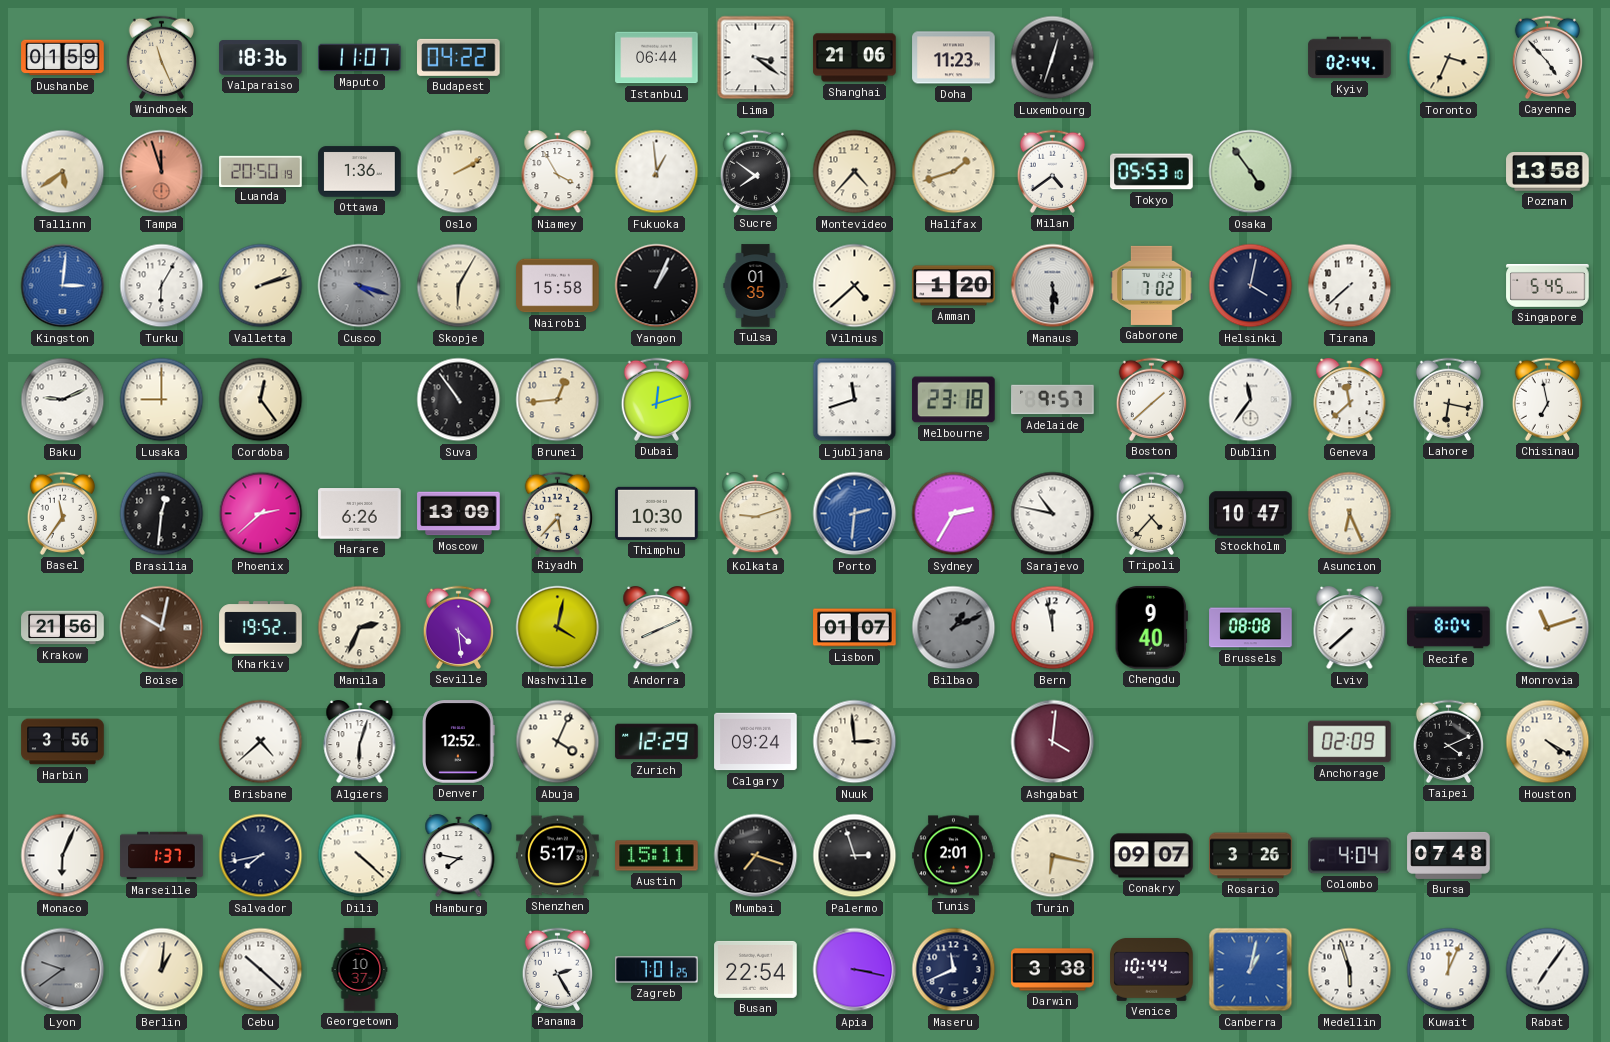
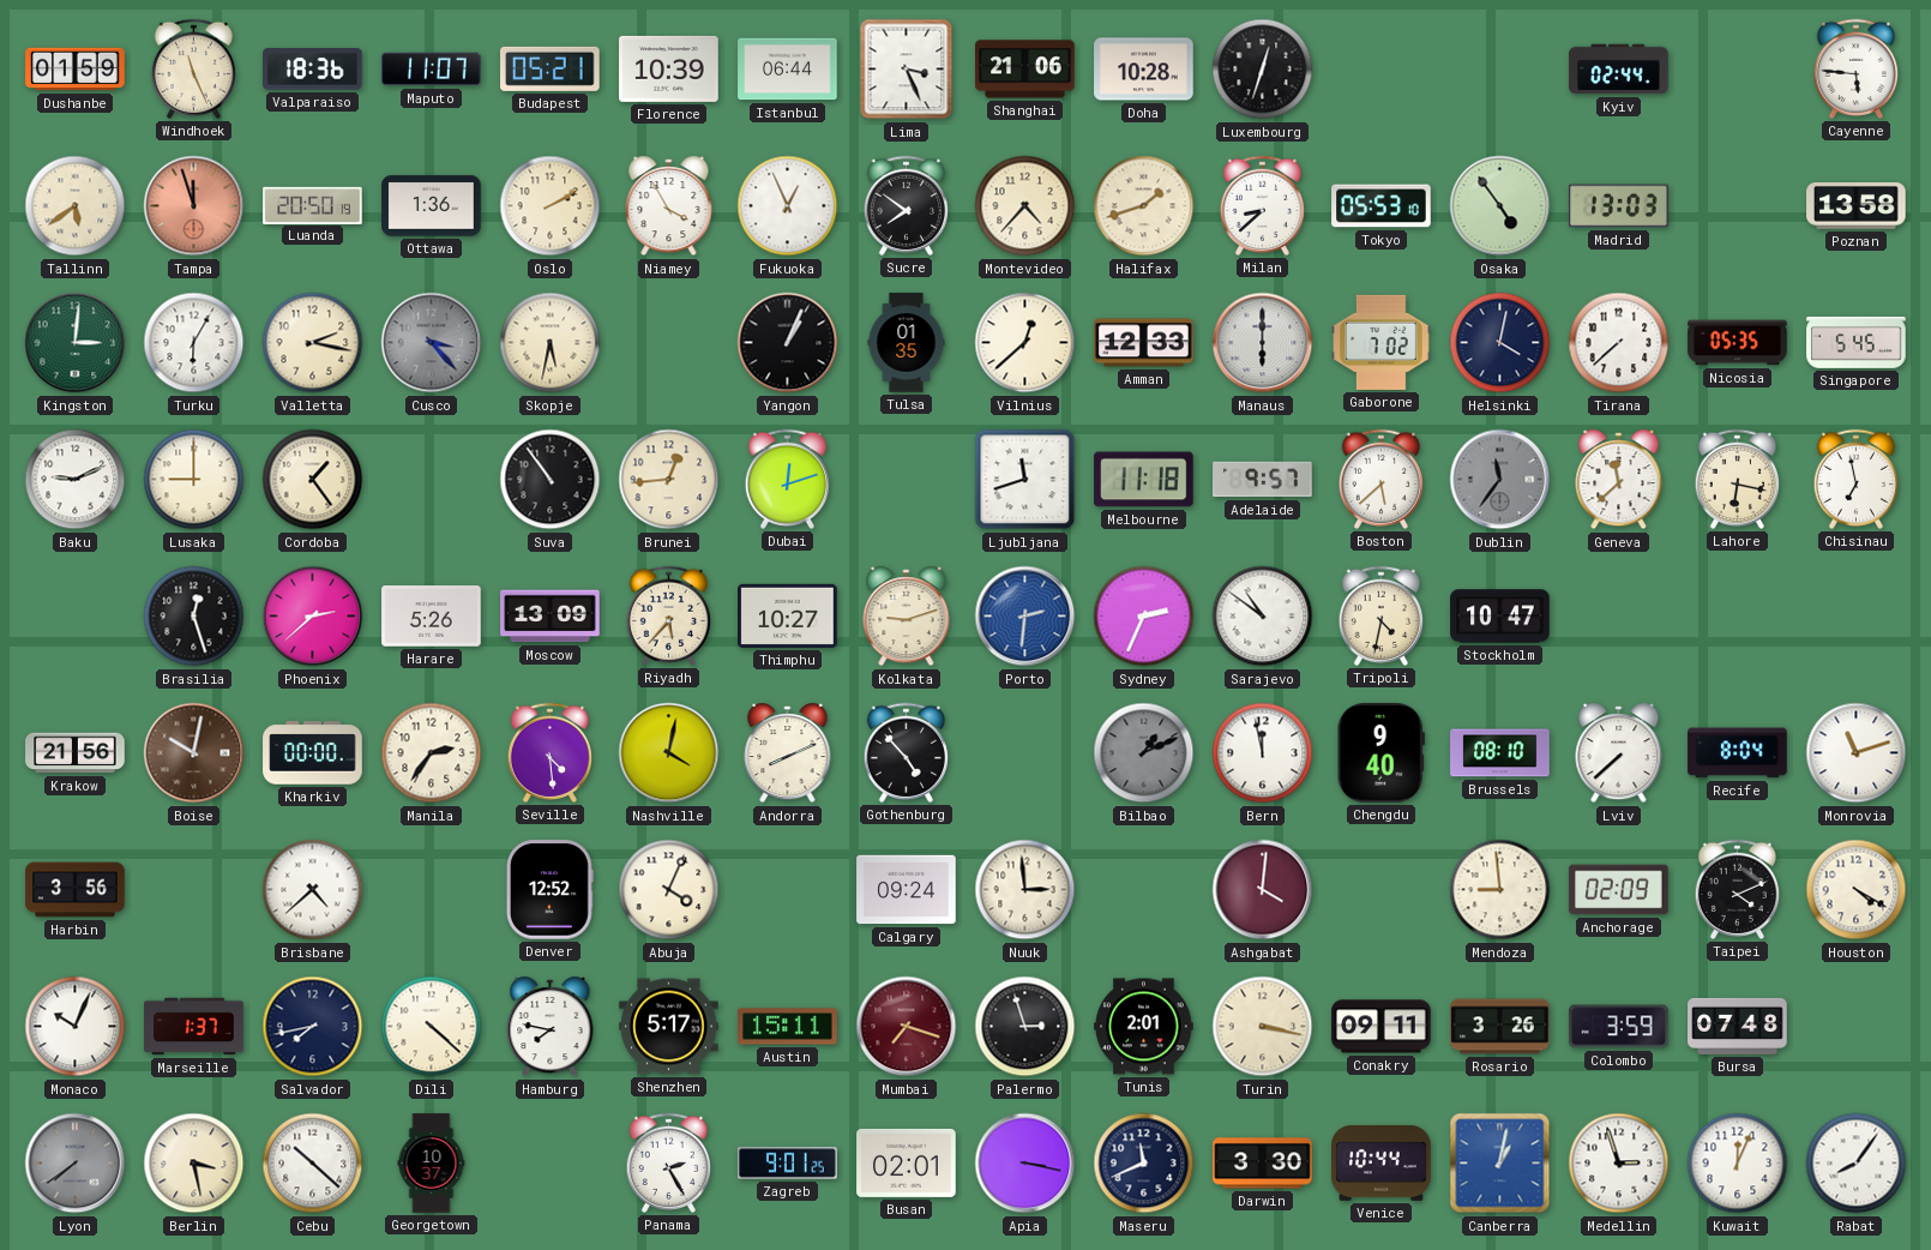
Budapest: 04:22 -> 05:21
Florence: none -> 10:39
Lima: 3:21 -> 3:26
Doha: 11:23 -> 10:28
Toronto: 3:34 -> none
Cayenne: 4:53 -> 5:46
Fukuoka: 12:59 -> 12:56
Milan: 4:39 -> 8:38
Madrid: none -> 13:03
Kingston dial: blue -> green
Valletta: 2:12 -> 2:17
Cusco: 4:18 -> 3:23
Skopje: 6:05 -> 5:32
Nairobi: 15:58 -> none
Vilnius: 4:38 -> 12:38
Amman: 1:20 -> 12:33
Manaus: 5:30 -> 6:00
Nicosia: none -> 05:35
Cordoba: 12:24 -> 1:24
Melbourne: 23:18 -> 11:18
Boston: 1:38 -> 5:38
Dublin dial: white -> grey
Basel: 11:36 -> none
Brasilia: 12:31 -> 12:27
Harare: 6:26 -> 5:26
Thimphu: 10:30 -> 10:27
Sydney: 2:35 -> 2:34
Sarajevo: 10:47 -> 10:51
Tripoli: 4:37 -> 4:32
Asuncion: 6:26 -> none
Kharkiv: 19:52 -> 00:00
Manila: 2:34 -> 2:36
Gothenburg: none -> 4:53
Lisbon: 01:07 -> none
Brussels: 08:08 -> 08:10
Algiers: 6:03 -> none
Zurich: 12:29 -> none
Mendoza: none -> 8:59
Monaco: 6:04 -> 10:04
Mumbai dial: black -> burgundy
Turin: 6:17 -> 3:17
Conakry: 09:07 -> 09:11
Colombo: 4:04 -> 3:59
Lyon: 9:39 -> 7:39
Berlin: 1:01 -> 3:28
Zagreb: 7:01 -> 9:01
Busan: 22:54 -> 02:01
Darwin: 3:38 -> 3:30
Medellin: 5:57 -> 2:57
Rabat: 7:06 -> 8:06
